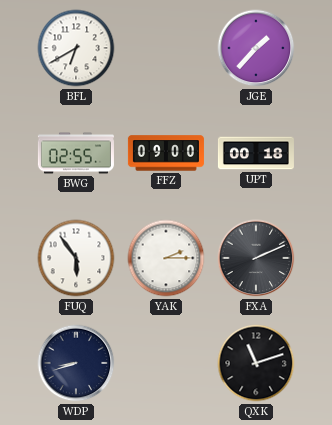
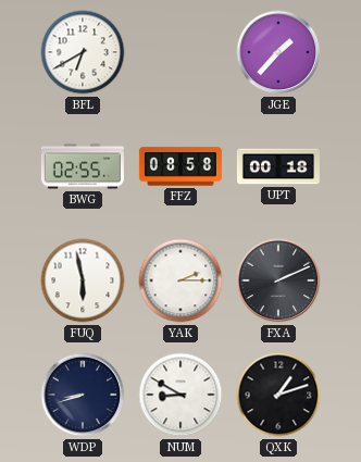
FFZ: 09:00 -> 08:58
FUQ: 5:54 -> 5:58
NUM: none -> 8:50
QXK: 11:12 -> 1:12
